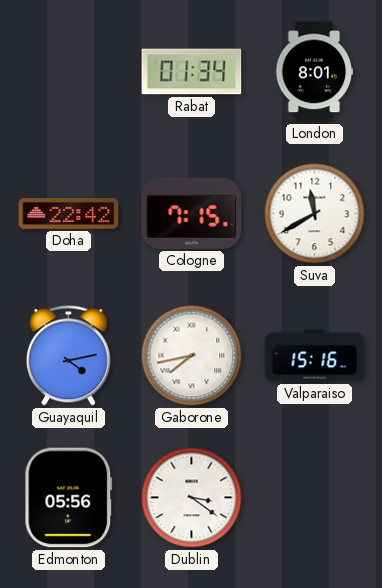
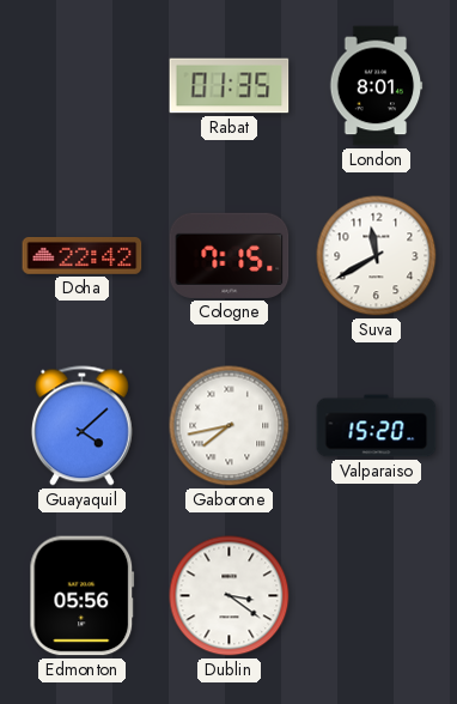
Rabat: 01:34 -> 01:35
Guayaquil: 4:13 -> 4:08
Valparaiso: 15:16 -> 15:20
